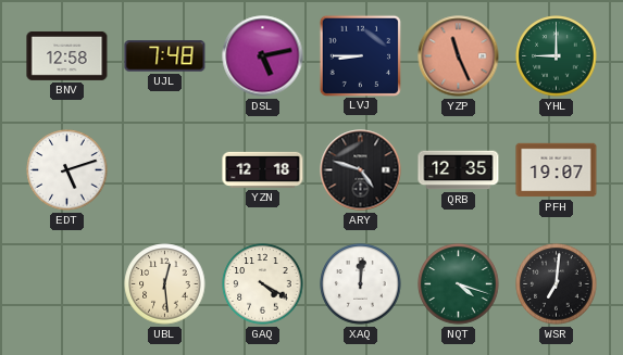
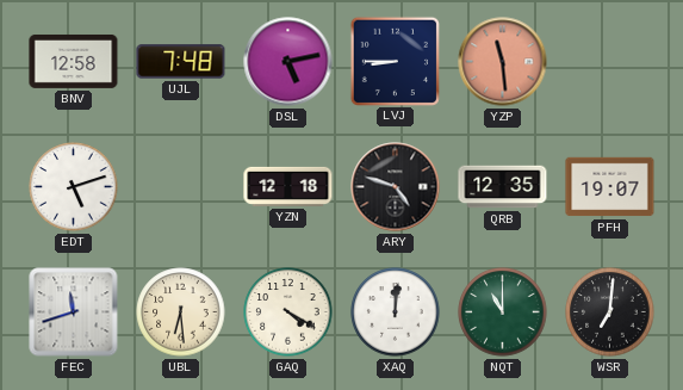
YZP: 11:26 -> 11:29
YHL: 9:00 -> none
FEC: none -> 11:42
UBL: 12:29 -> 6:29
NQT: 4:18 -> 11:00
